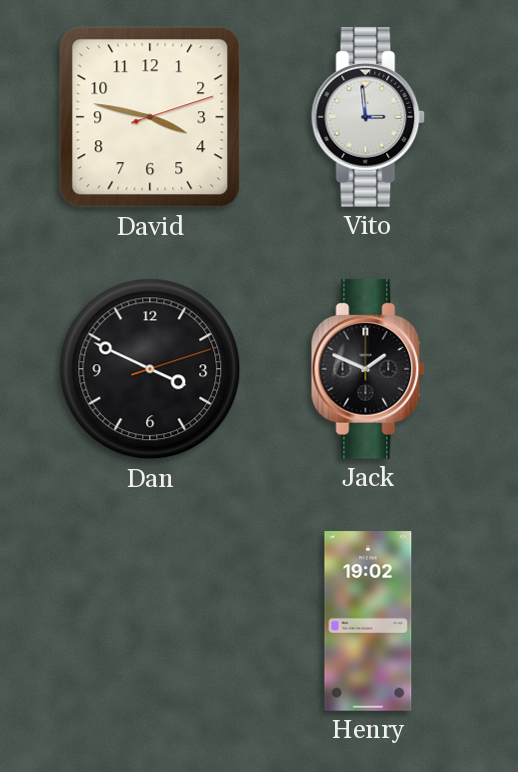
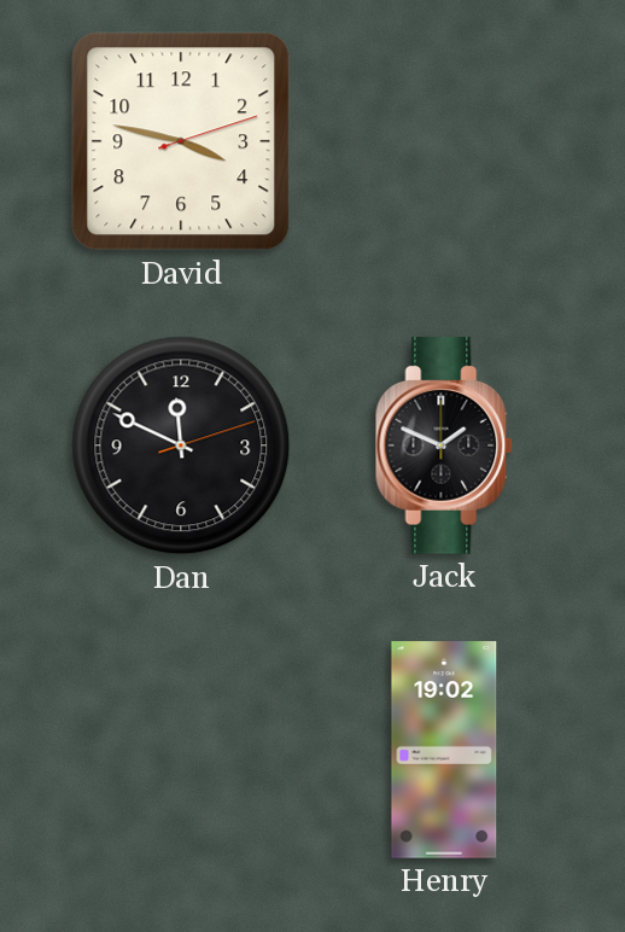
Vito: 2:59 -> none
Dan: 3:49 -> 11:49
